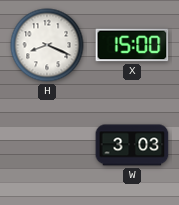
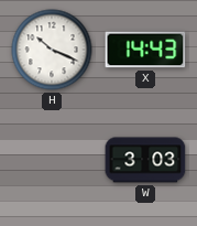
H: 8:19 -> 10:19
X: 15:00 -> 14:43
